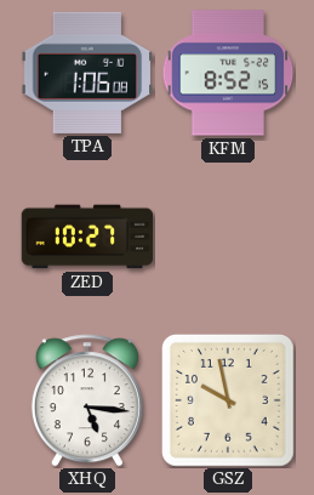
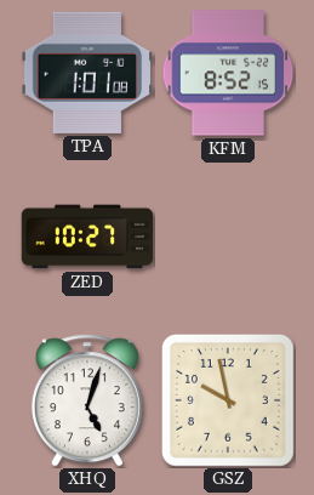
TPA: 1:06 -> 1:01
XHQ: 5:16 -> 5:03
